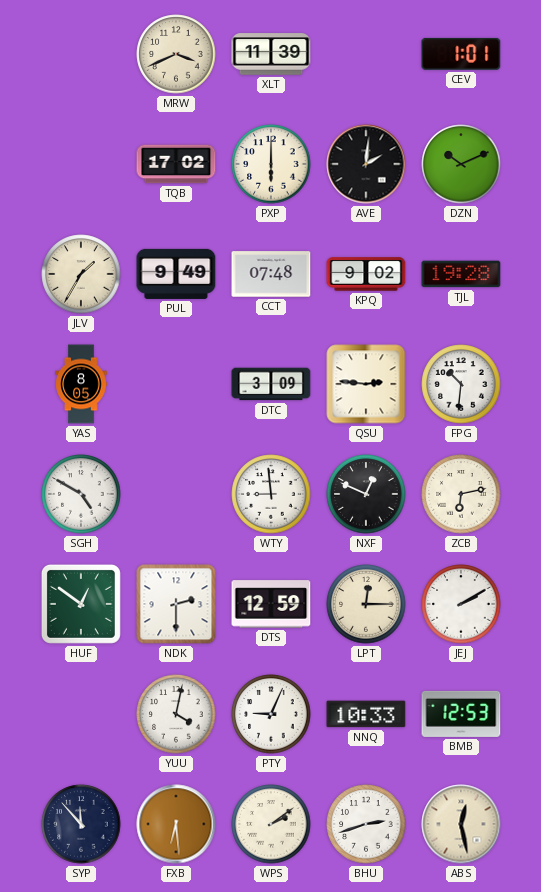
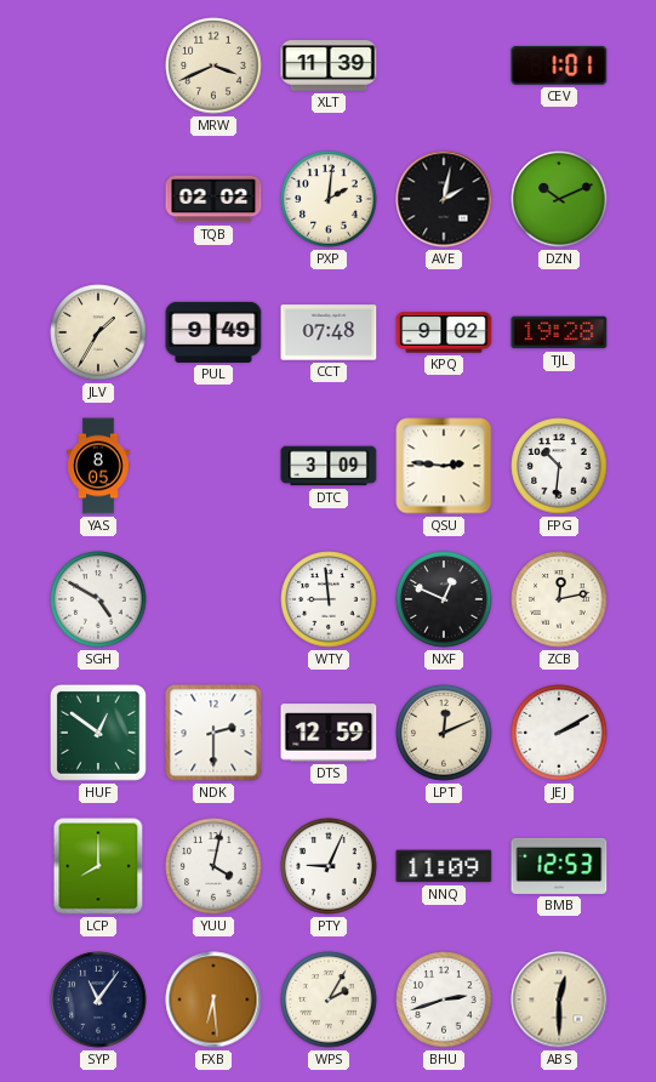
TQB: 17:02 -> 02:02
PXP: 6:00 -> 2:01
AVE: 2:01 -> 2:02
ZCB: 6:13 -> 12:13
LPT: 12:15 -> 12:11
LCP: none -> 8:00
NNQ: 10:33 -> 11:09
SYP: 11:53 -> 11:06
WPS: 2:09 -> 2:05
ABS: 12:28 -> 12:30
